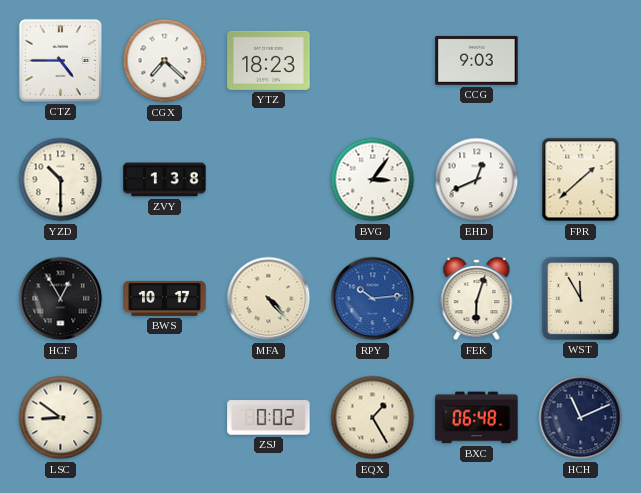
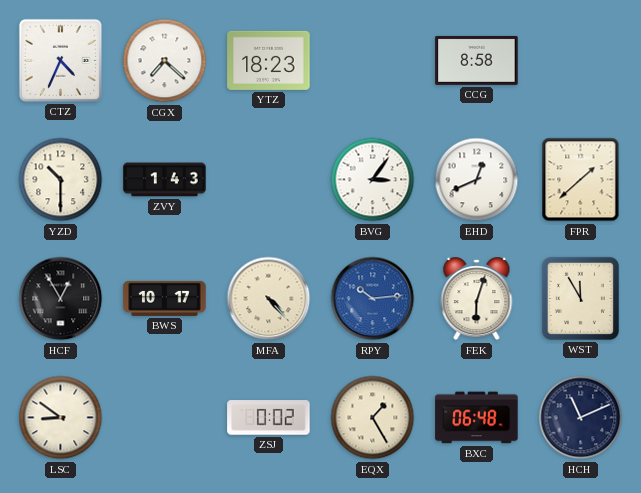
CTZ: 4:45 -> 4:34
CCG: 9:03 -> 8:58
ZVY: 1:38 -> 1:43
